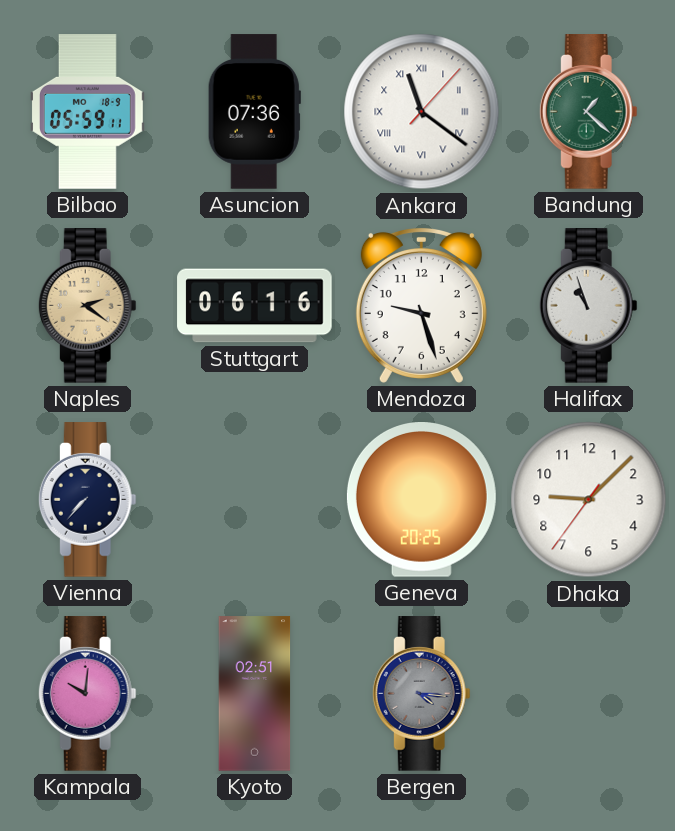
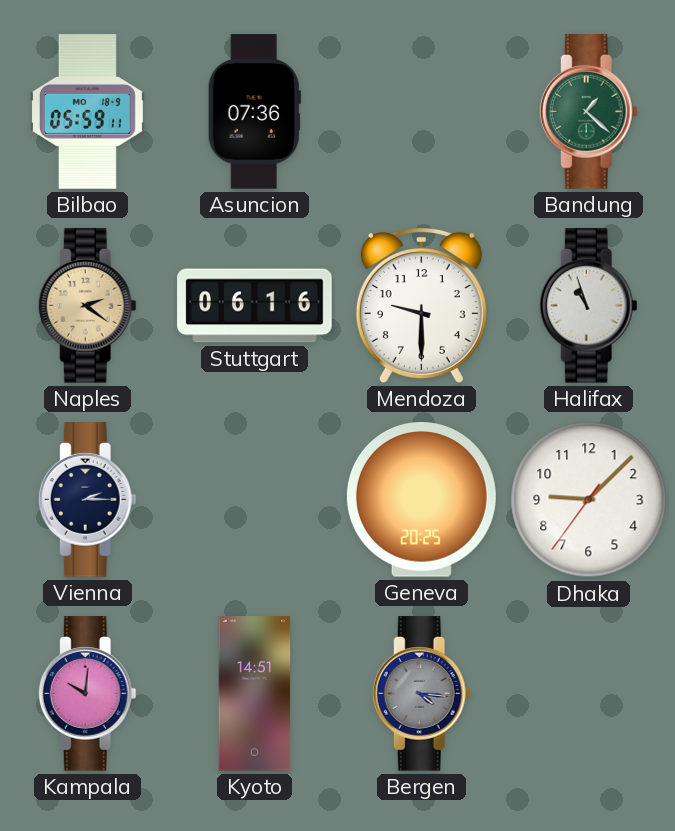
Ankara: 11:21 -> none
Mendoza: 9:27 -> 9:30
Vienna: 7:37 -> 2:15
Kyoto: 02:51 -> 14:51
